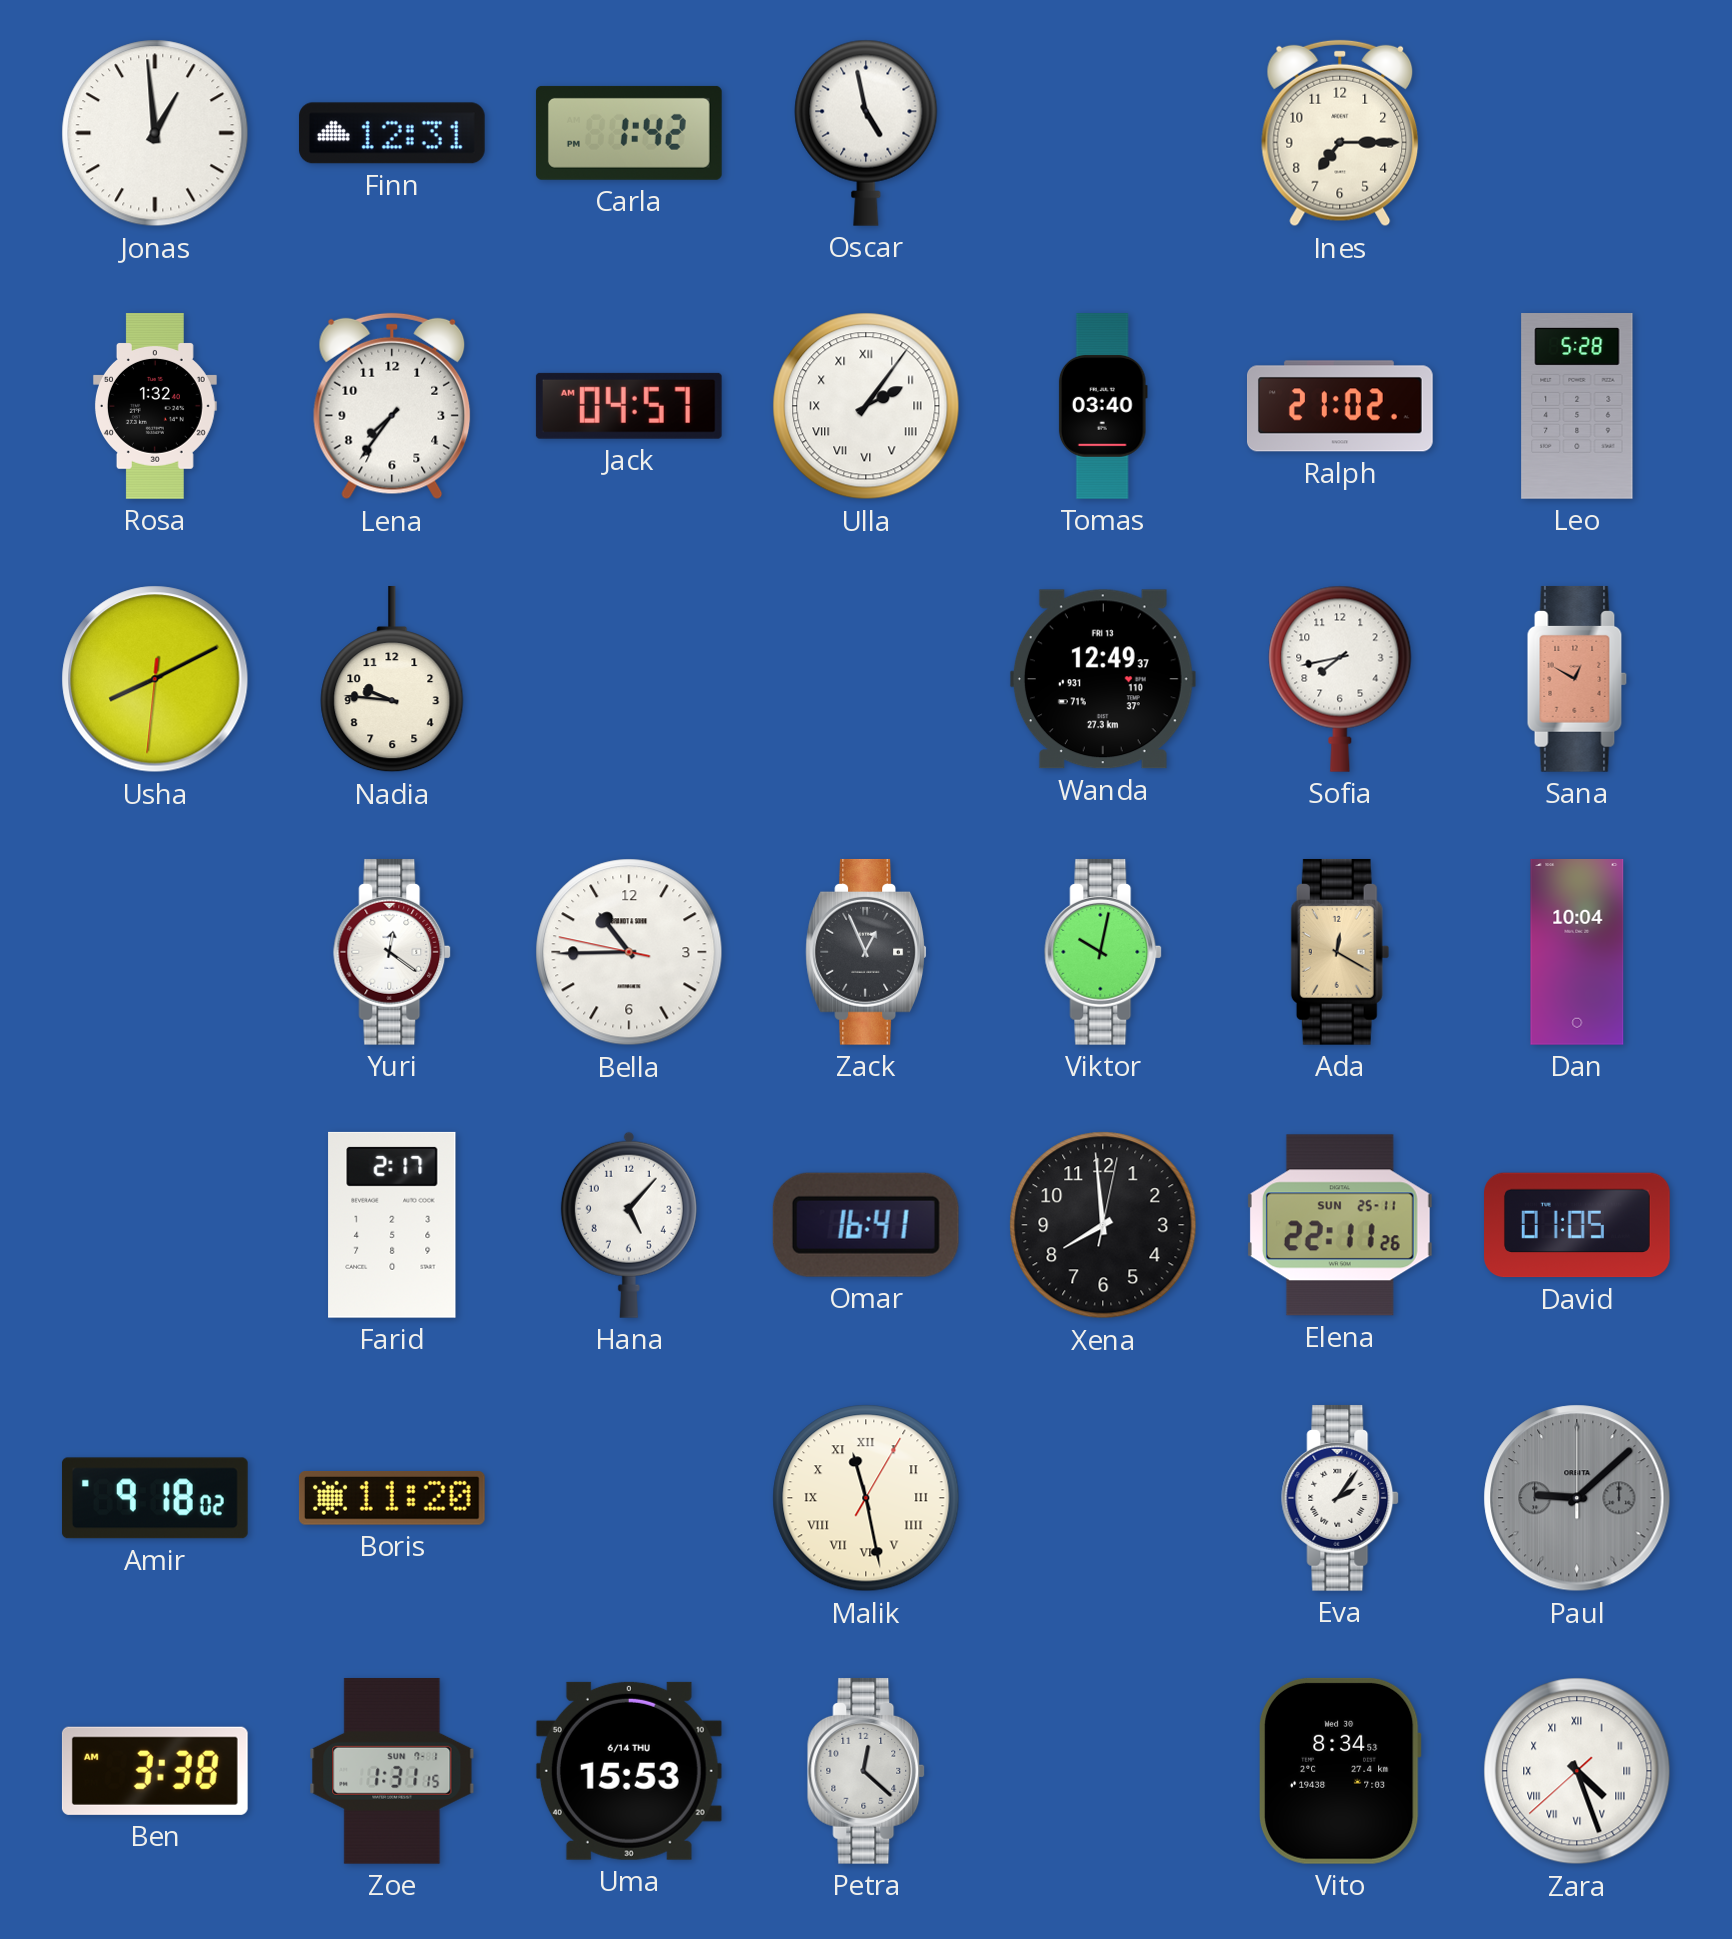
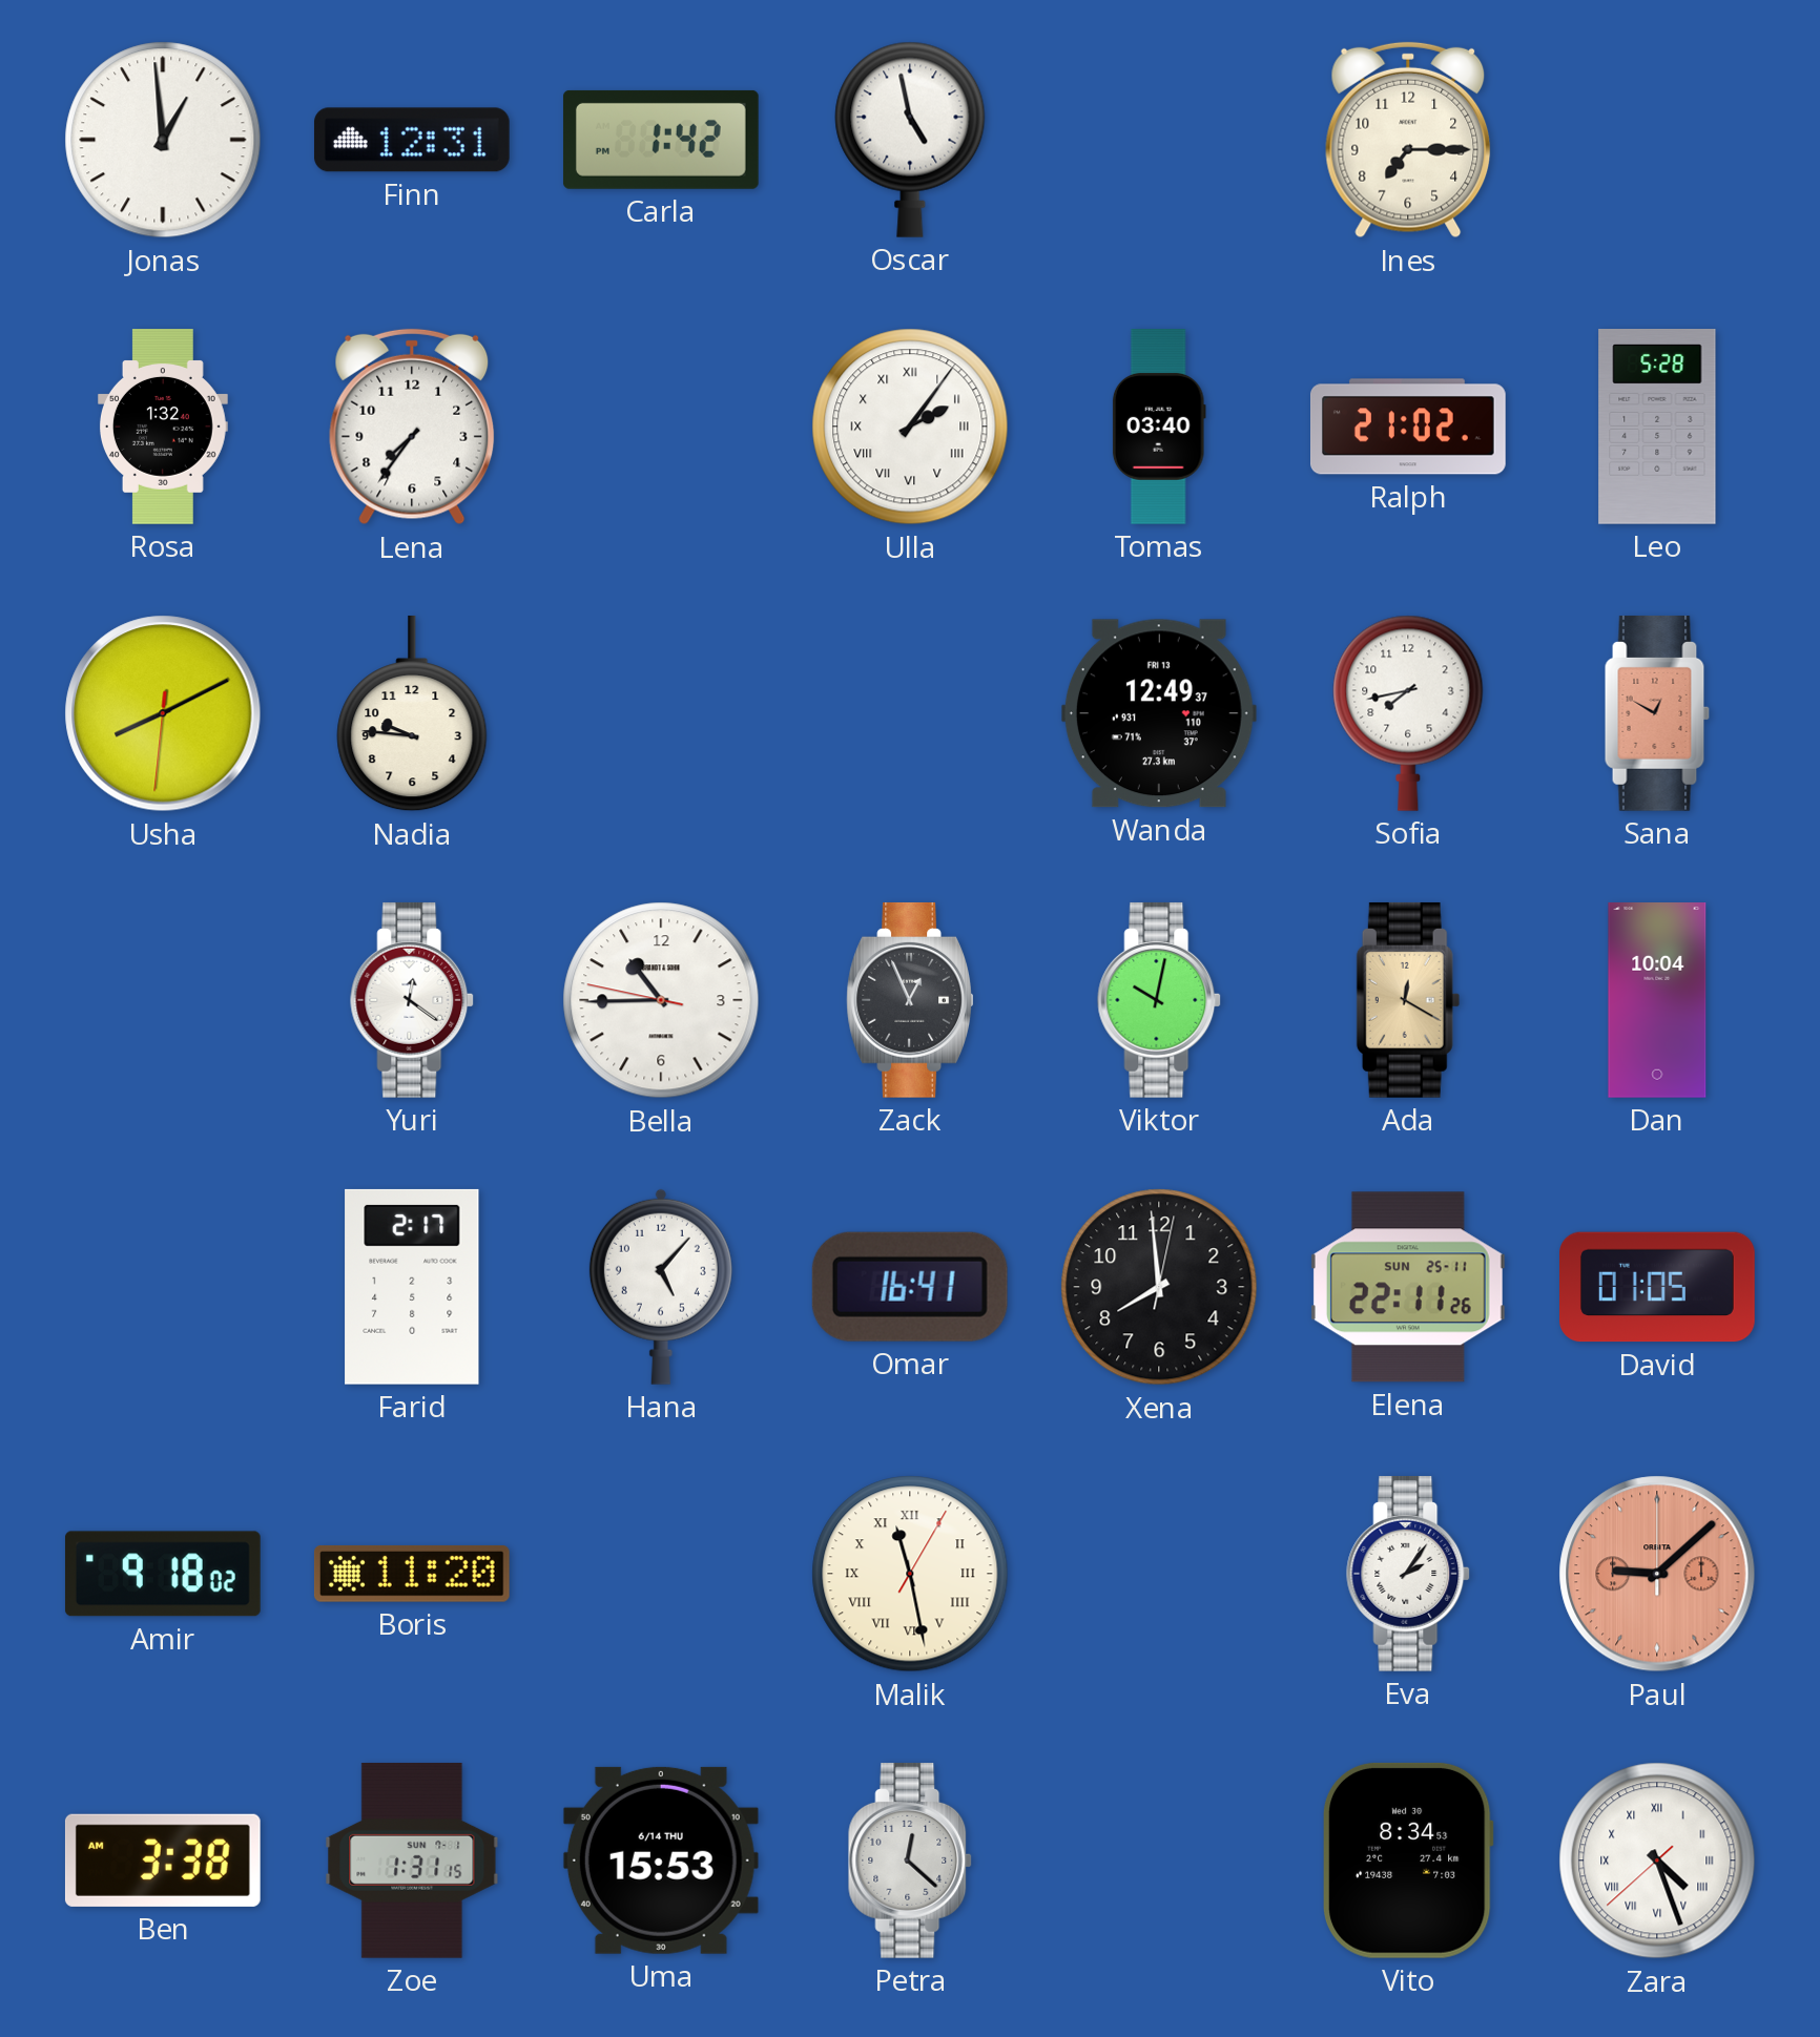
Jack: 04:57 -> none
Paul dial: grey -> salmon
